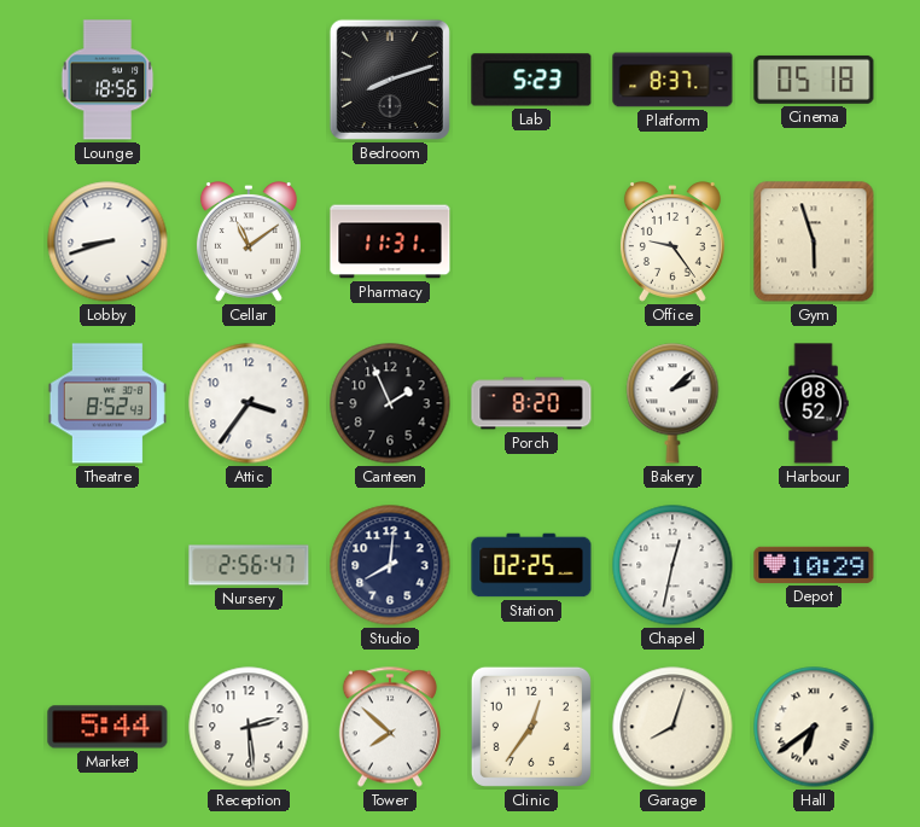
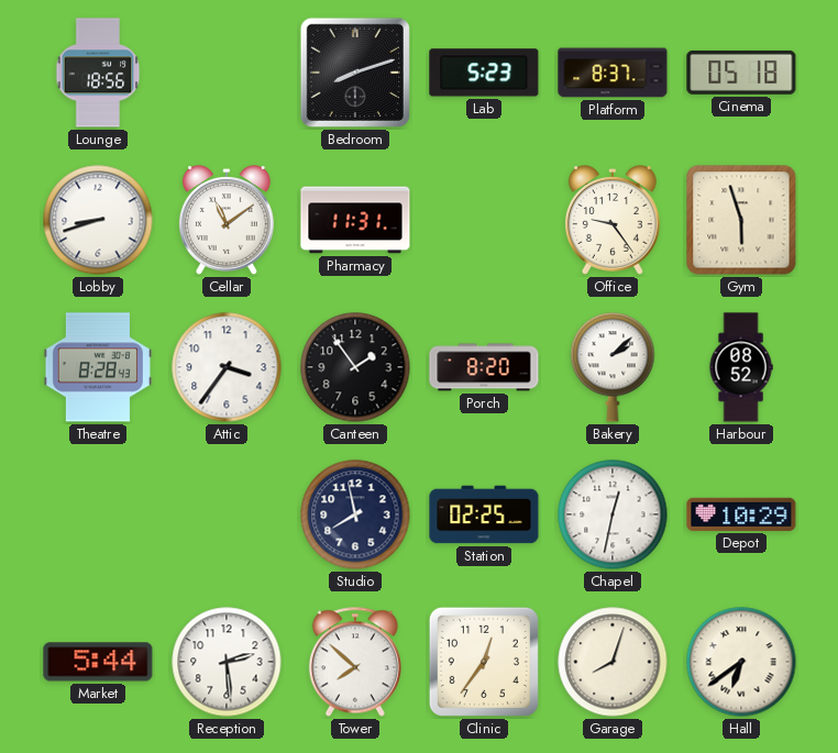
Theatre: 8:52 -> 8:28
Canteen: 1:56 -> 1:54
Nursery: 2:56 -> none
Studio: 8:01 -> 7:58
